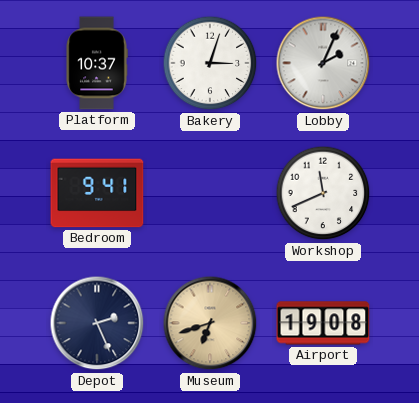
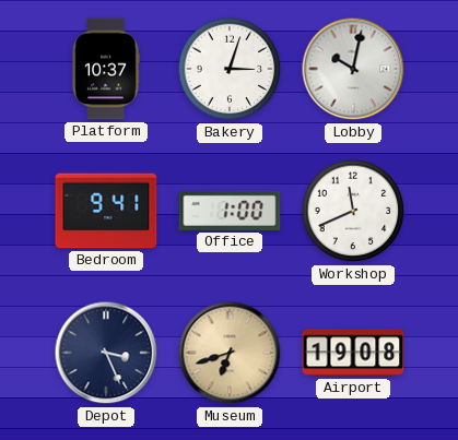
Lobby: 2:04 -> 10:02
Office: none -> 1:00
Depot: 2:26 -> 3:26
